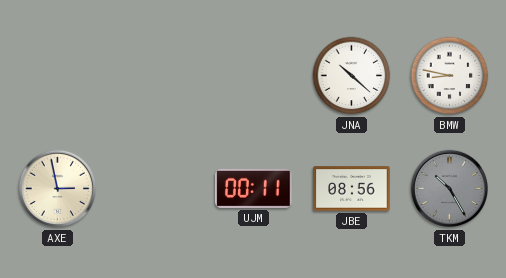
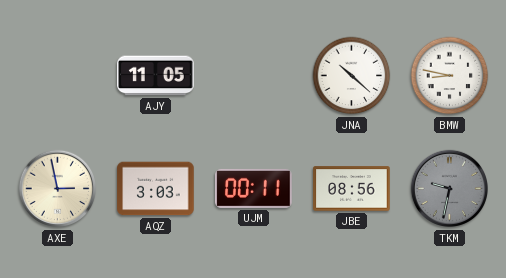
AJY: none -> 11:05
AQZ: none -> 3:03
TKM: 10:25 -> 9:32
